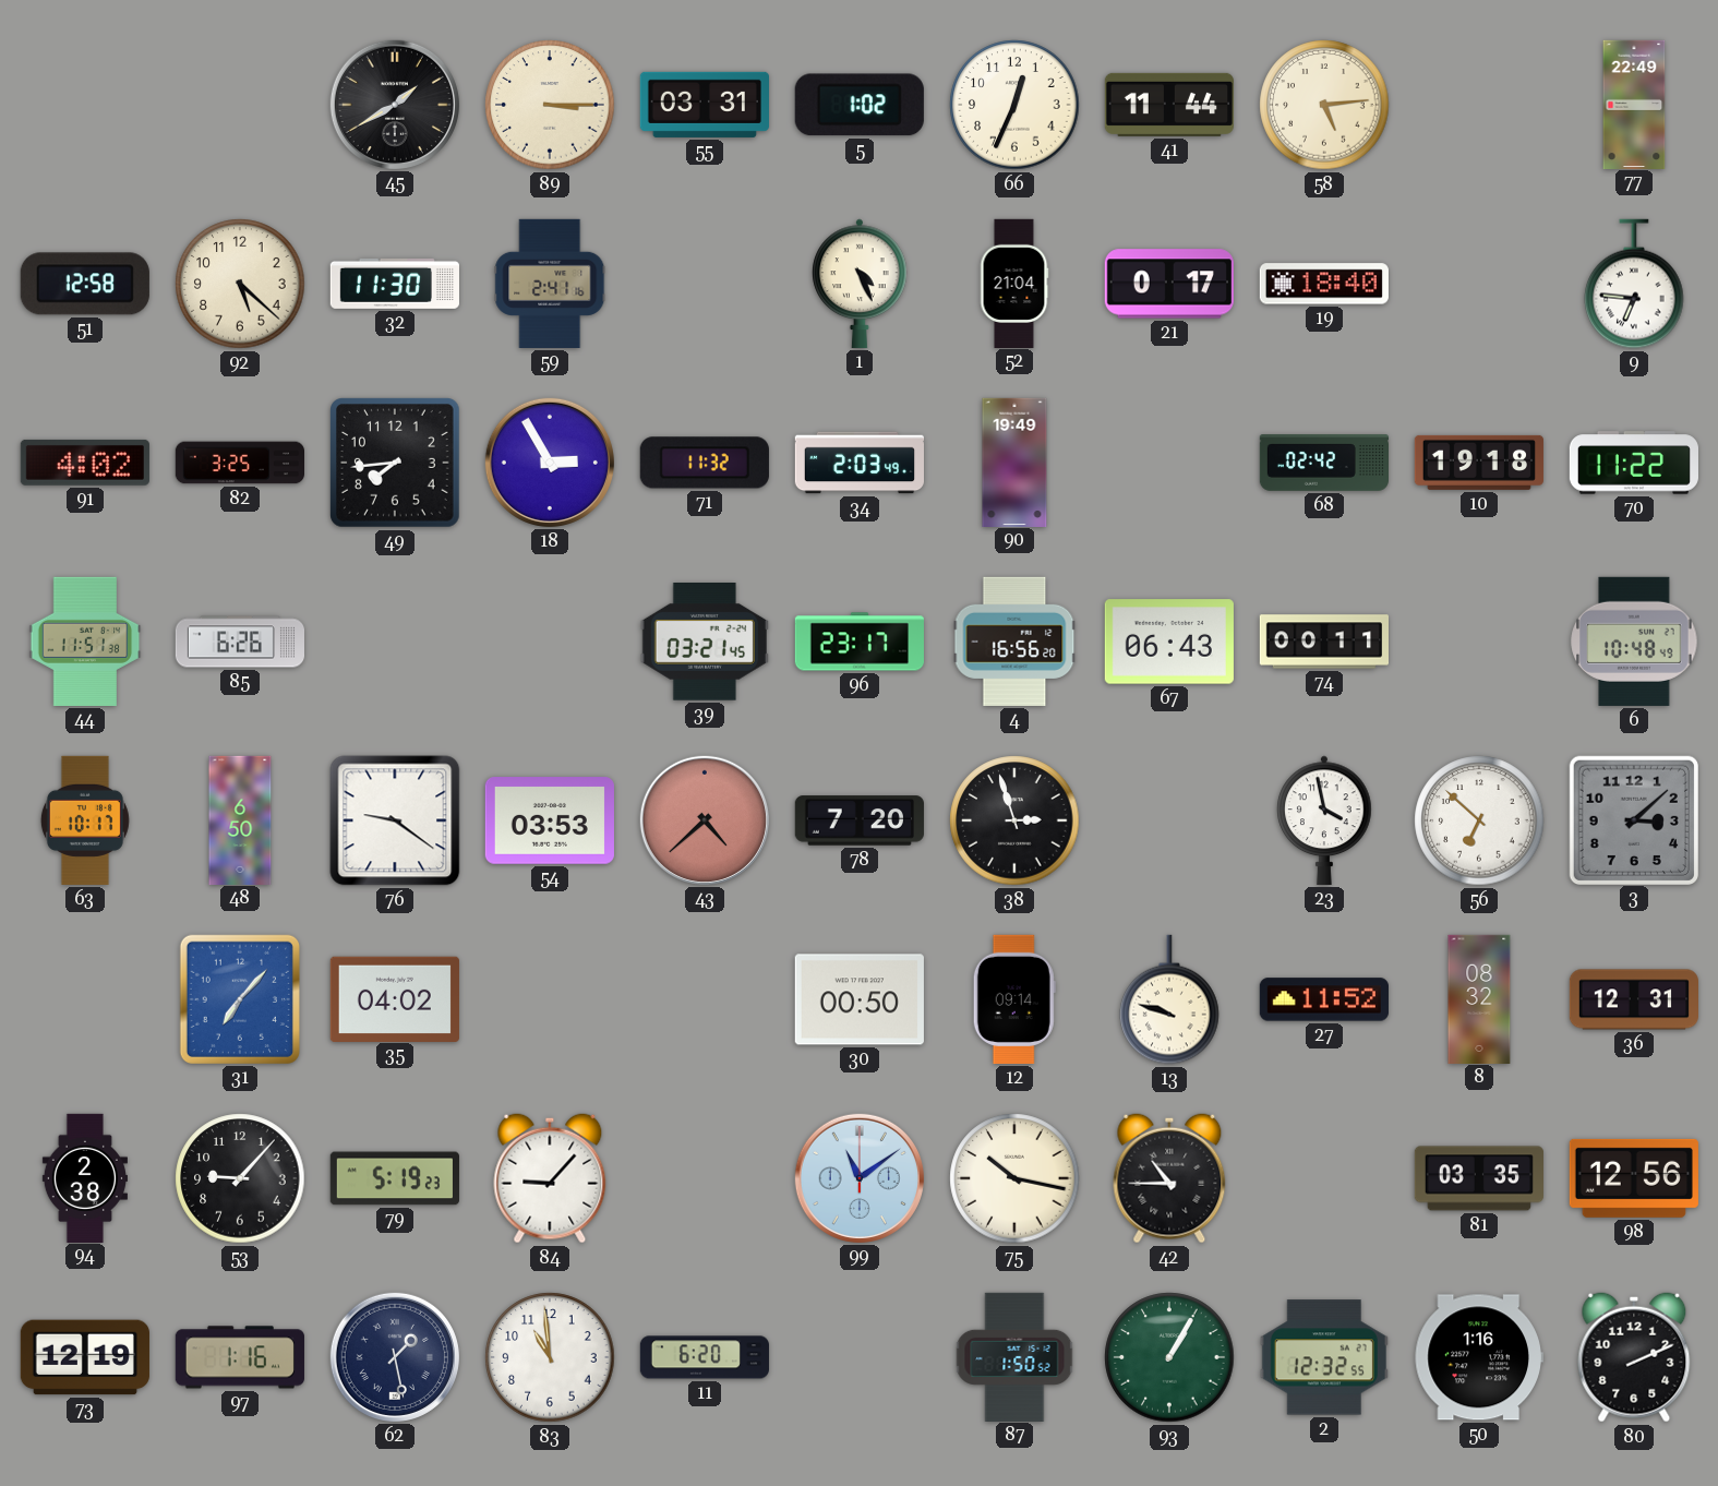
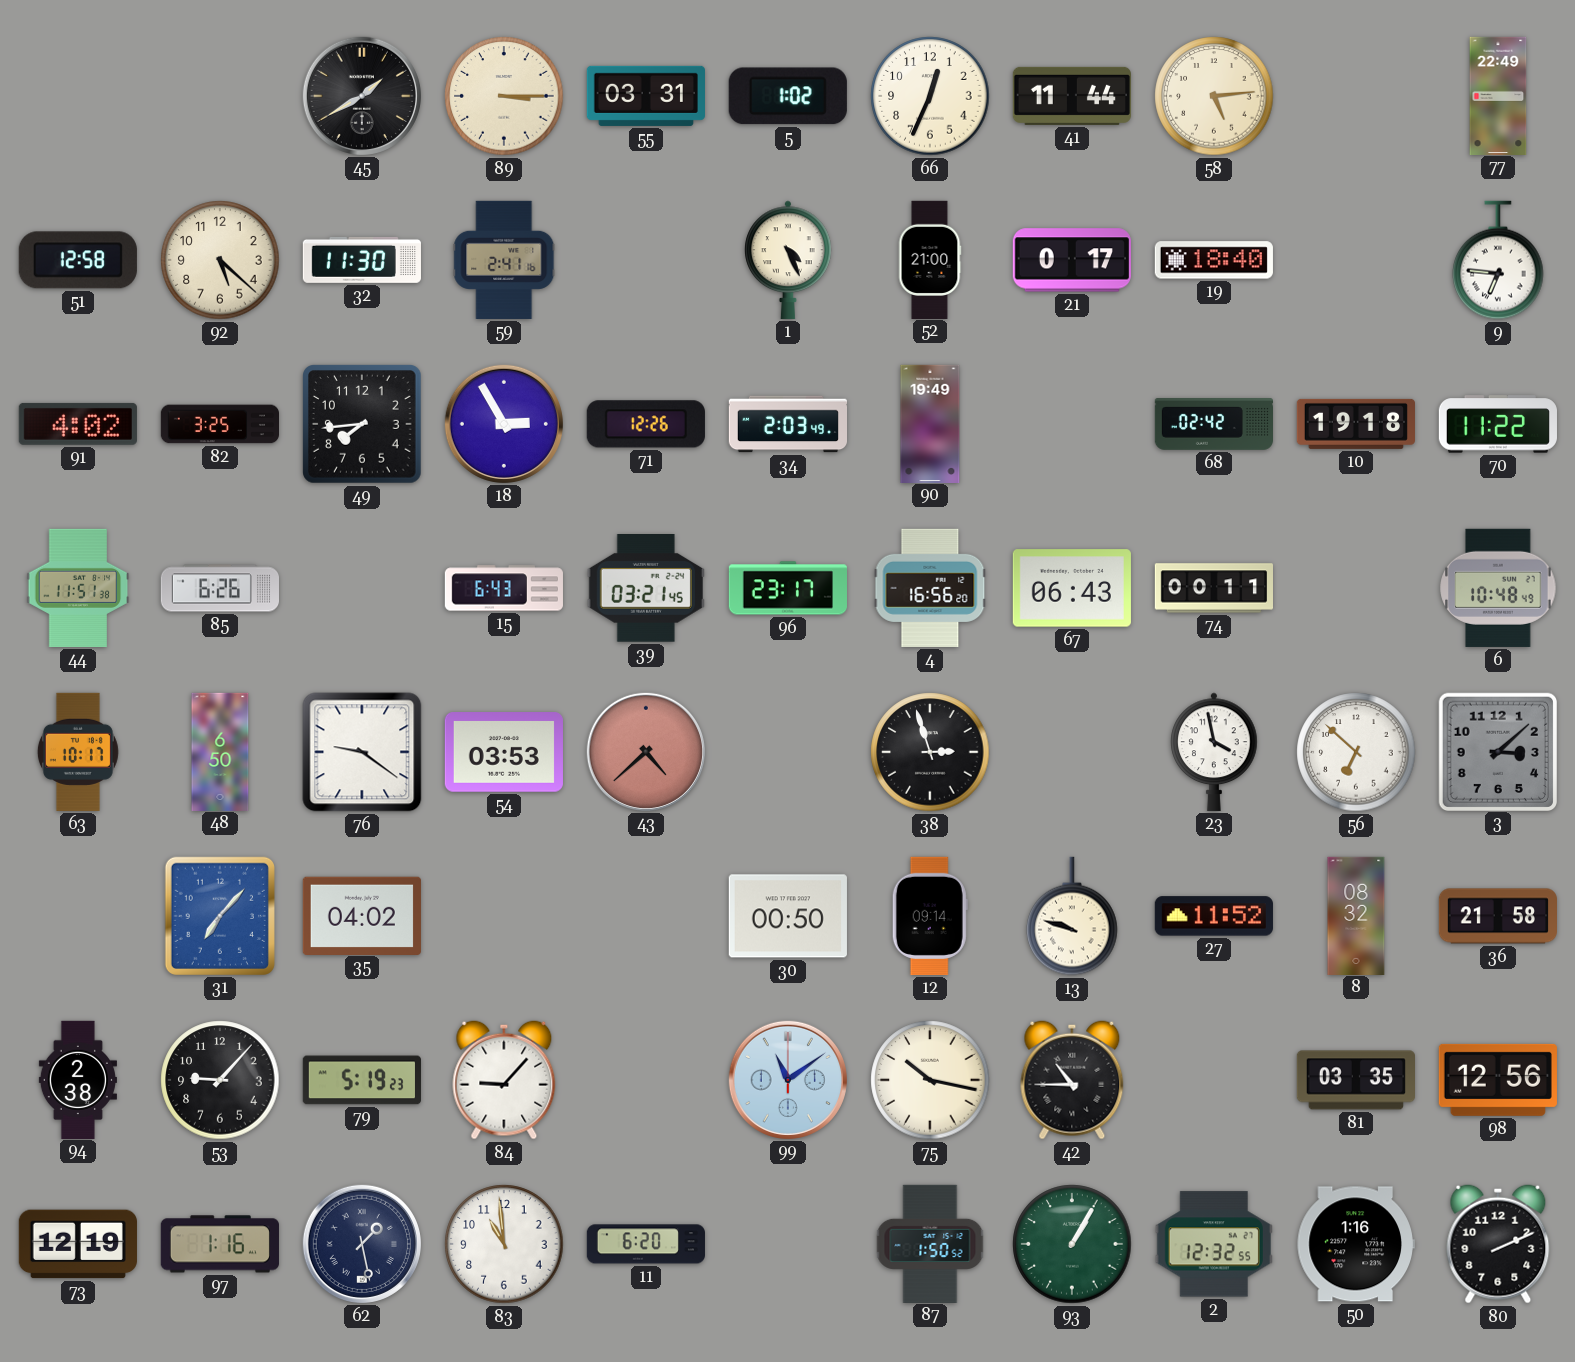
52: 21:04 -> 21:00
71: 11:32 -> 12:26
15: none -> 6:43
78: 7:20 -> none
36: 12:31 -> 21:58
